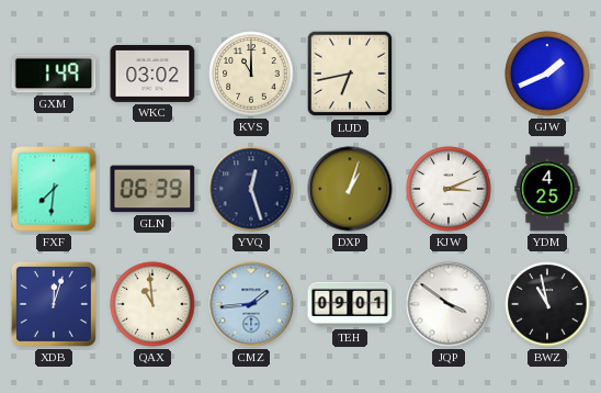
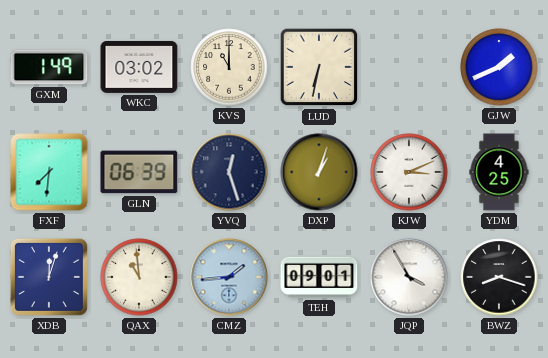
LUD: 6:43 -> 6:32
JQP: 3:51 -> 3:55
BWZ: 10:58 -> 8:18
